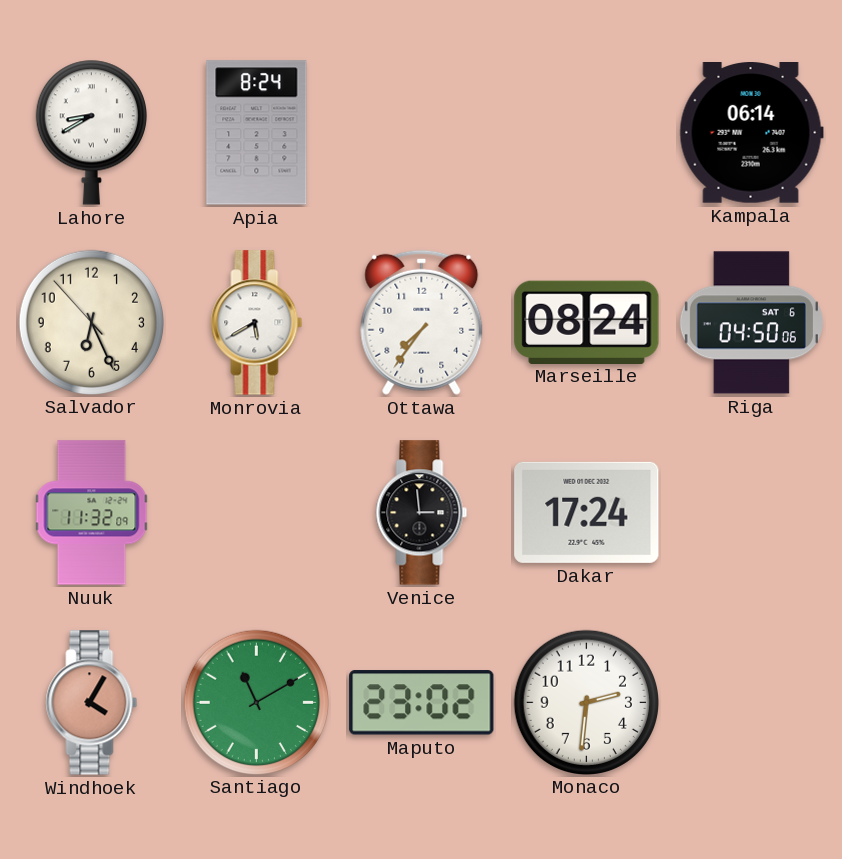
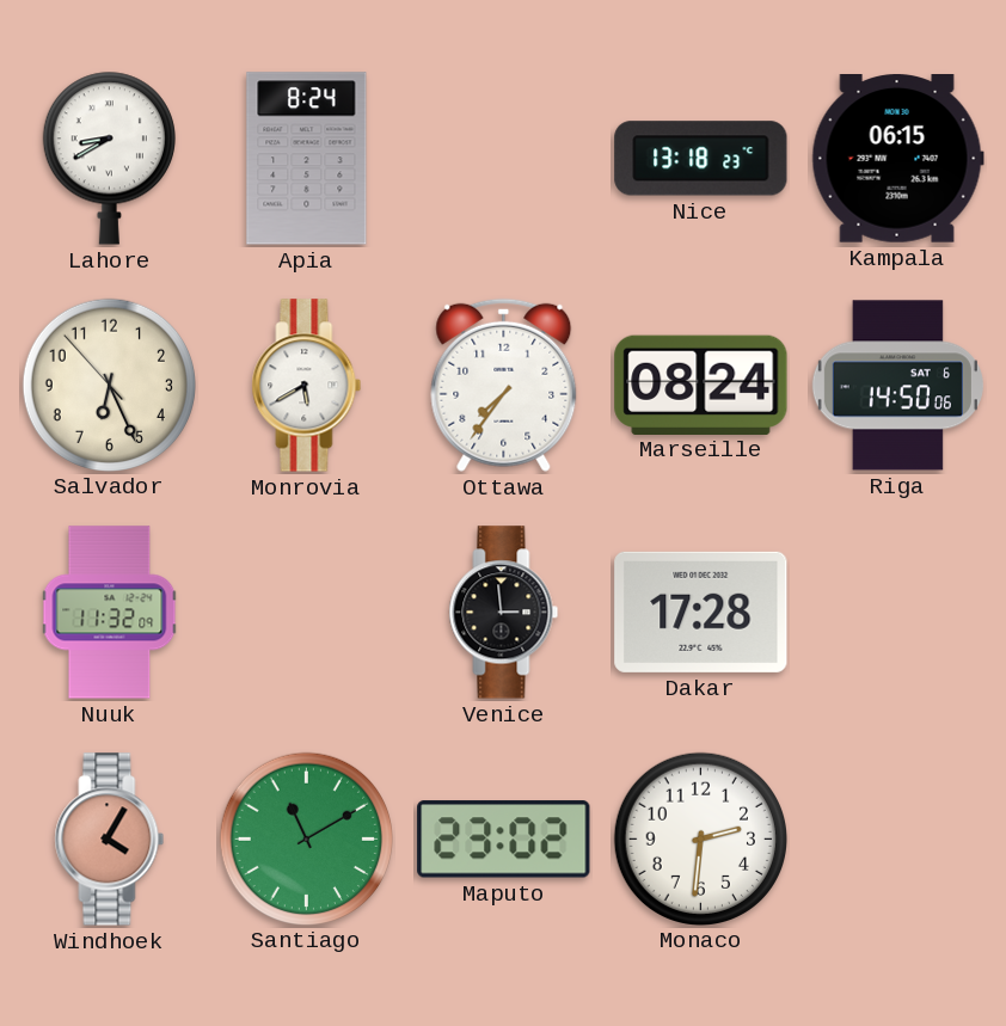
Nice: none -> 13:18
Kampala: 06:14 -> 06:15
Riga: 04:50 -> 14:50
Dakar: 17:24 -> 17:28
